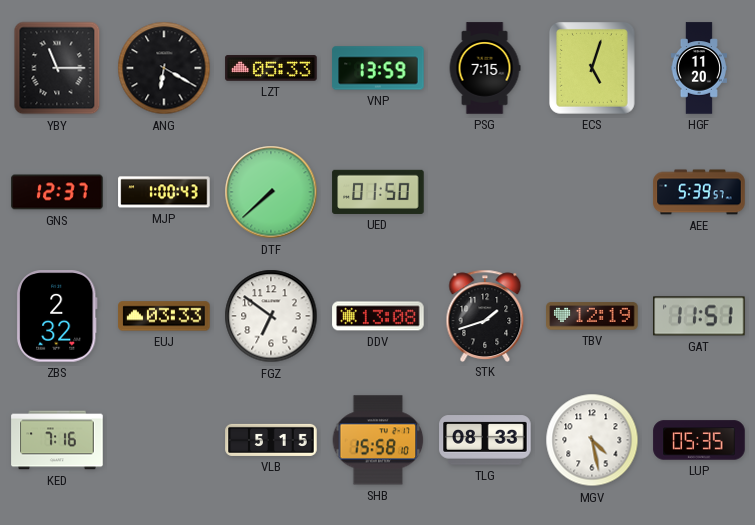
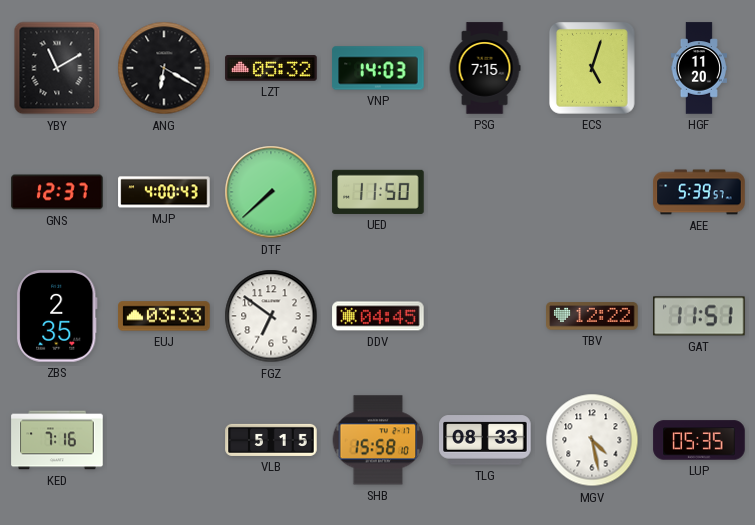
YBY: 11:15 -> 11:10
LZT: 05:33 -> 05:32
VNP: 13:59 -> 14:03
MJP: 1:00 -> 4:00
UED: 01:50 -> 11:50
ZBS: 2:32 -> 2:35
DDV: 13:08 -> 04:45
STK: 1:42 -> none
TBV: 12:19 -> 12:22
